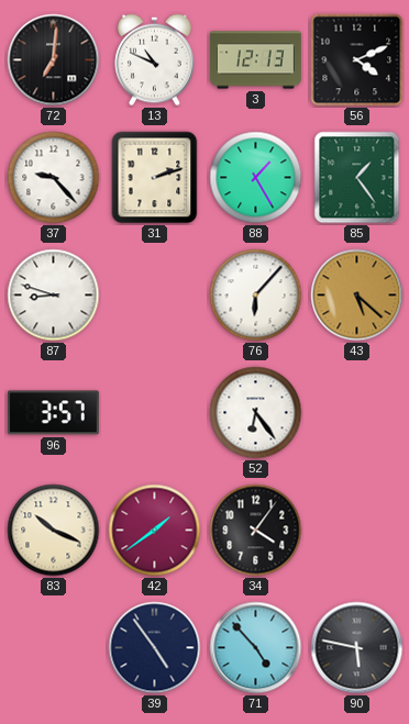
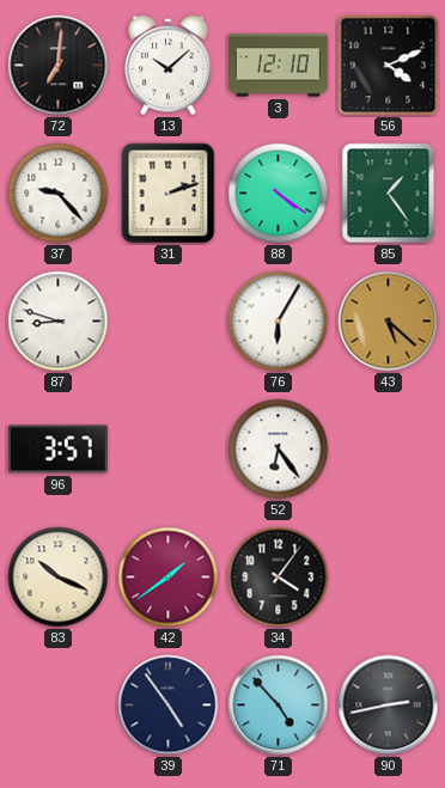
13: 10:49 -> 10:08
3: 12:13 -> 12:10
88: 1:25 -> 4:21
76: 6:07 -> 6:05
90: 5:47 -> 2:43
